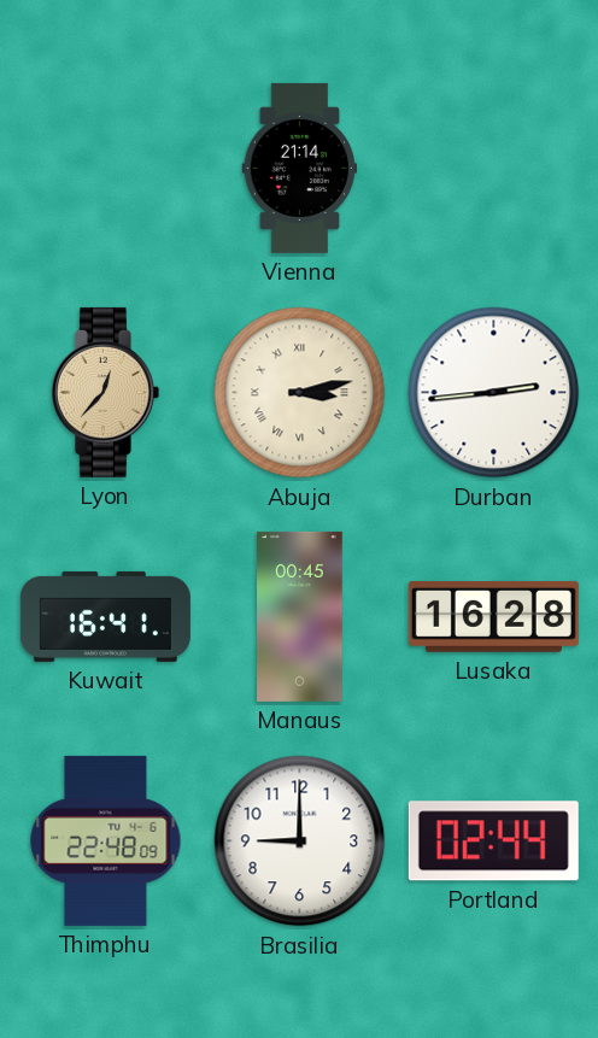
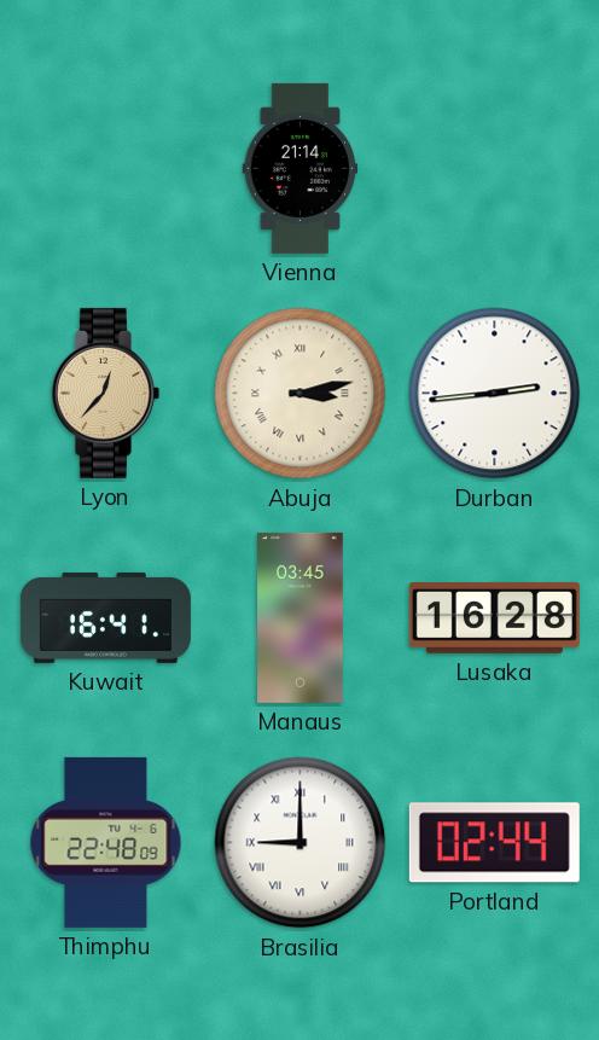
Manaus: 00:45 -> 03:45
Brasilia numerals: Arabic -> Roman
